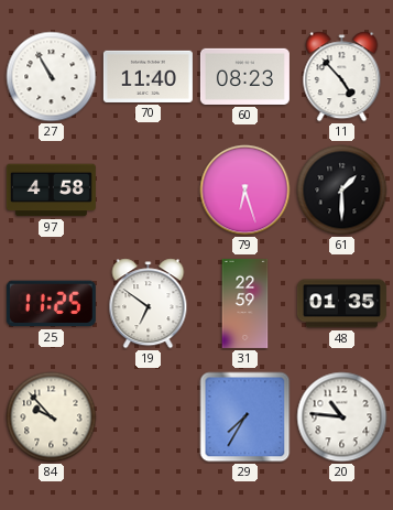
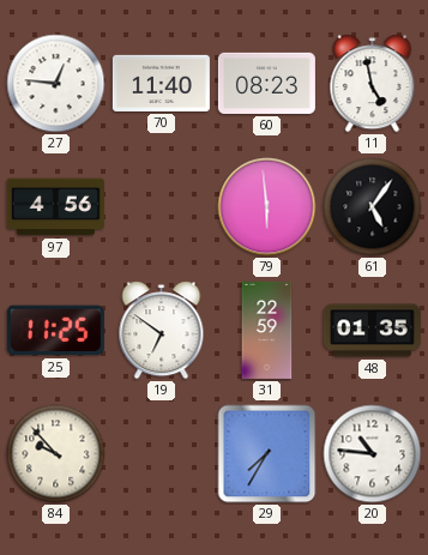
27: 10:55 -> 12:46
11: 4:53 -> 4:58
97: 4:58 -> 4:56
79: 6:27 -> 5:59
61: 1:30 -> 5:06
